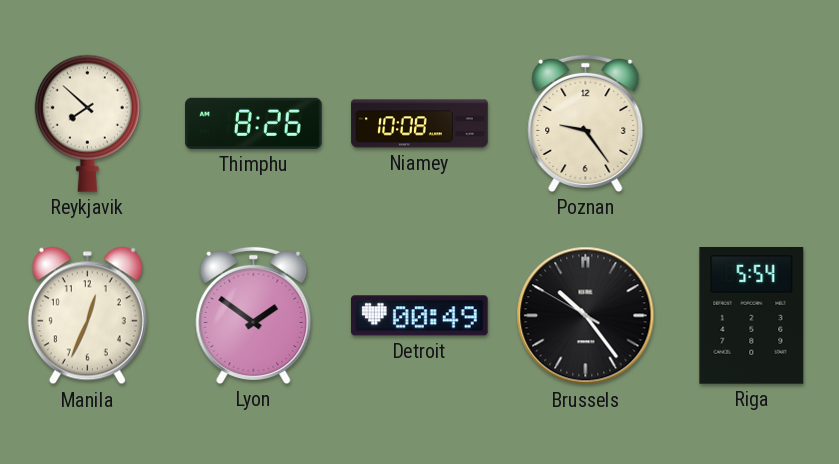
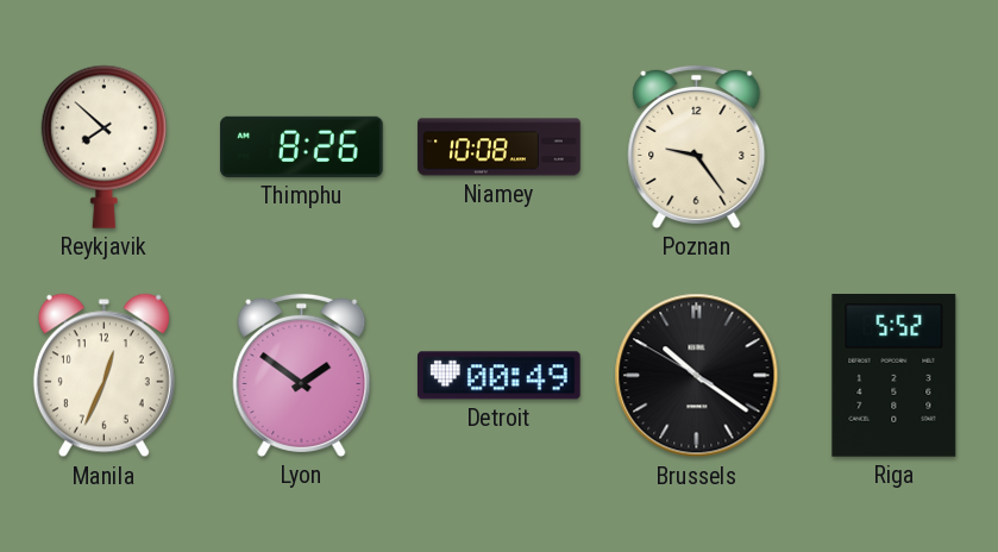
Brussels: 10:23 -> 10:20
Riga: 5:54 -> 5:52
